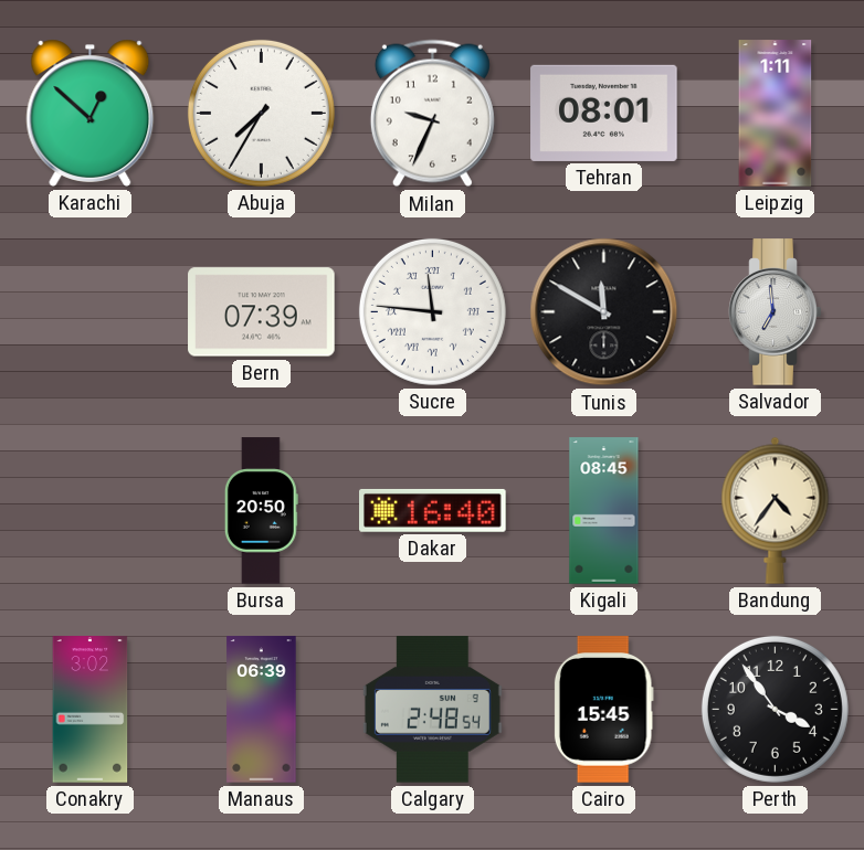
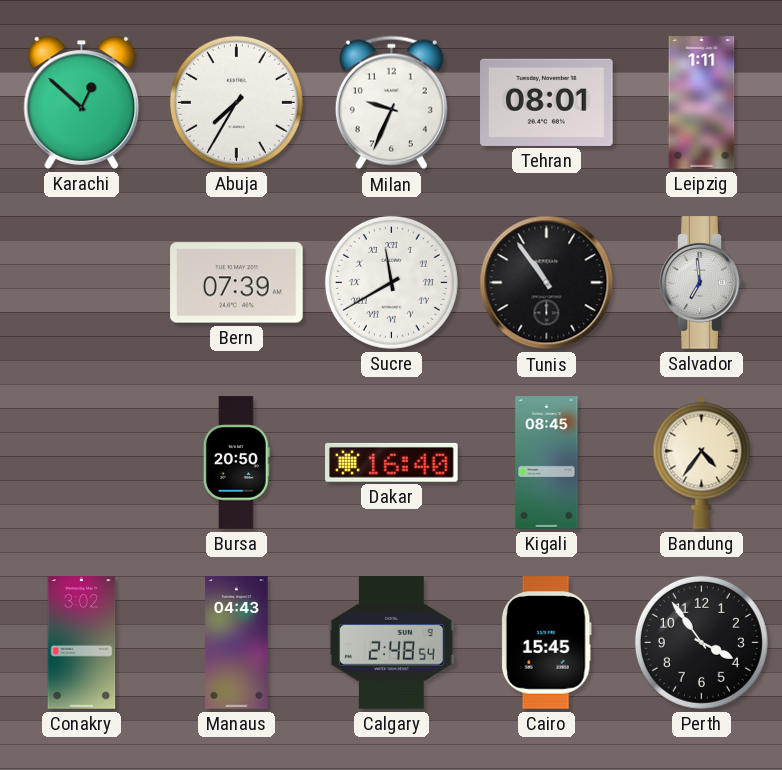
Sucre: 11:46 -> 11:40
Tunis: 11:50 -> 10:54
Manaus: 06:39 -> 04:43
